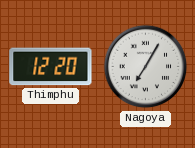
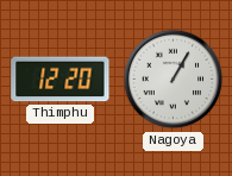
Nagoya: 7:05 -> 1:05
